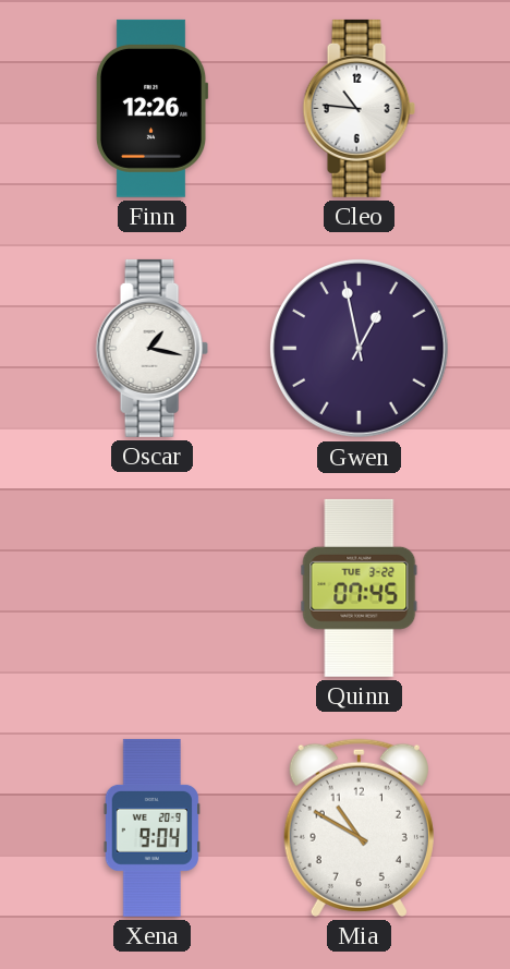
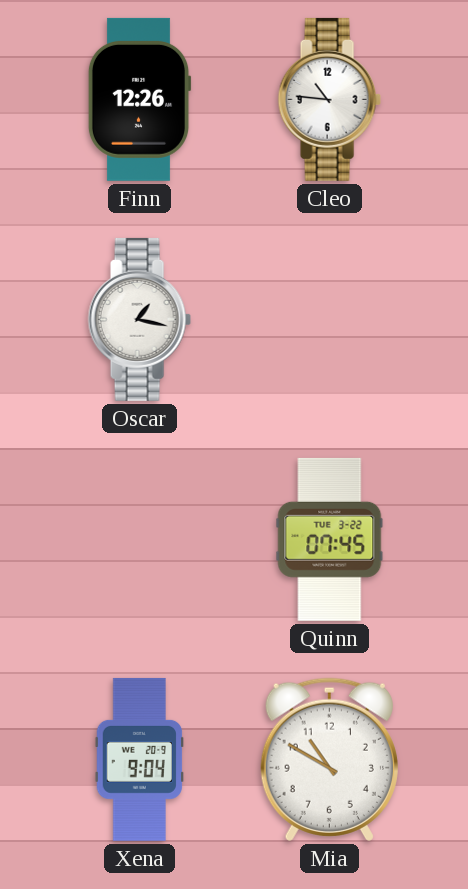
Gwen: 12:58 -> none
